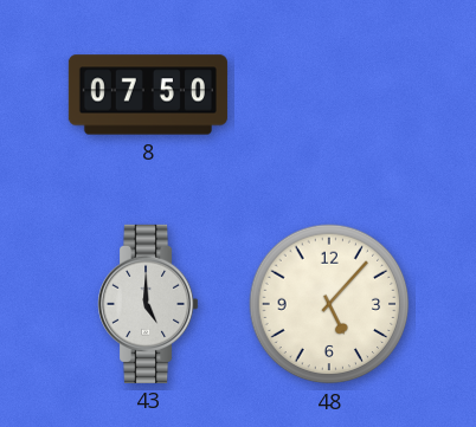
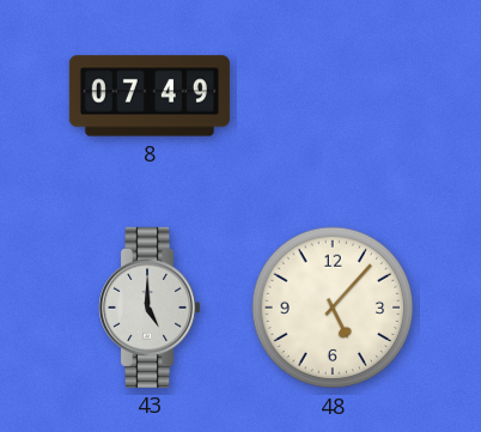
8: 07:50 -> 07:49
